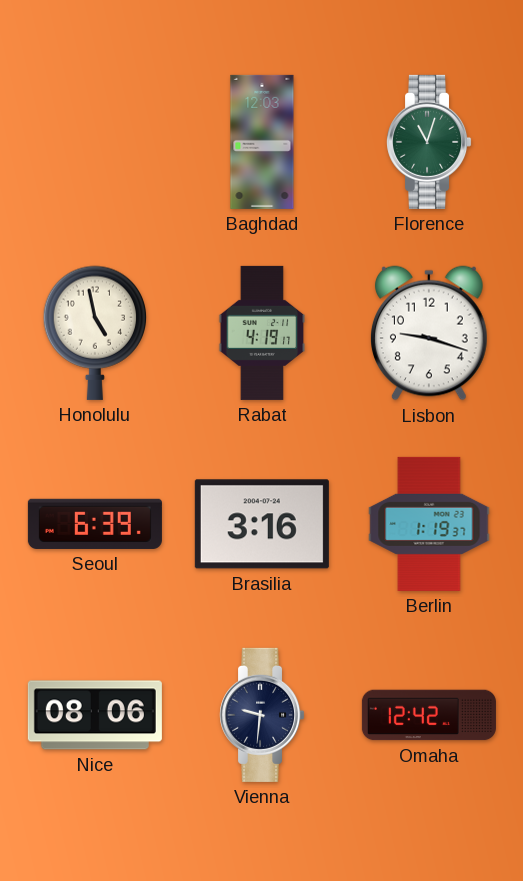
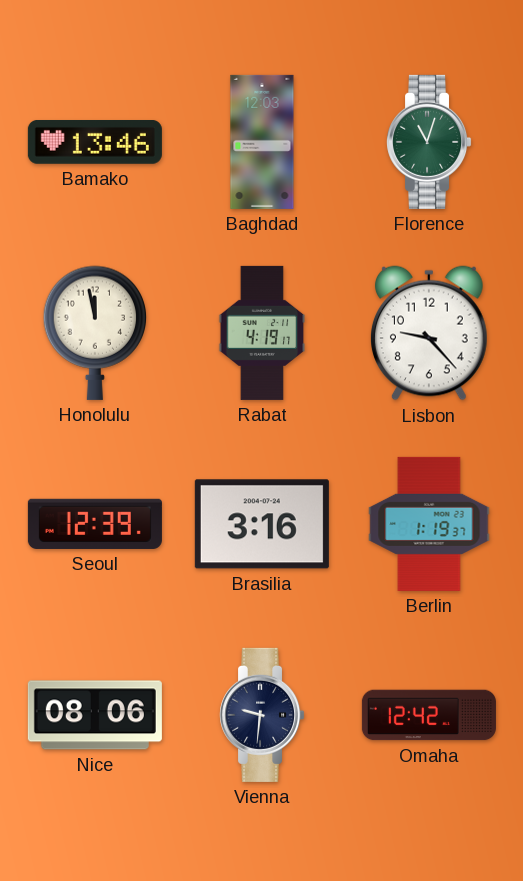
Bamako: none -> 13:46
Honolulu: 4:58 -> 11:58
Lisbon: 9:18 -> 9:23
Seoul: 6:39 -> 12:39
